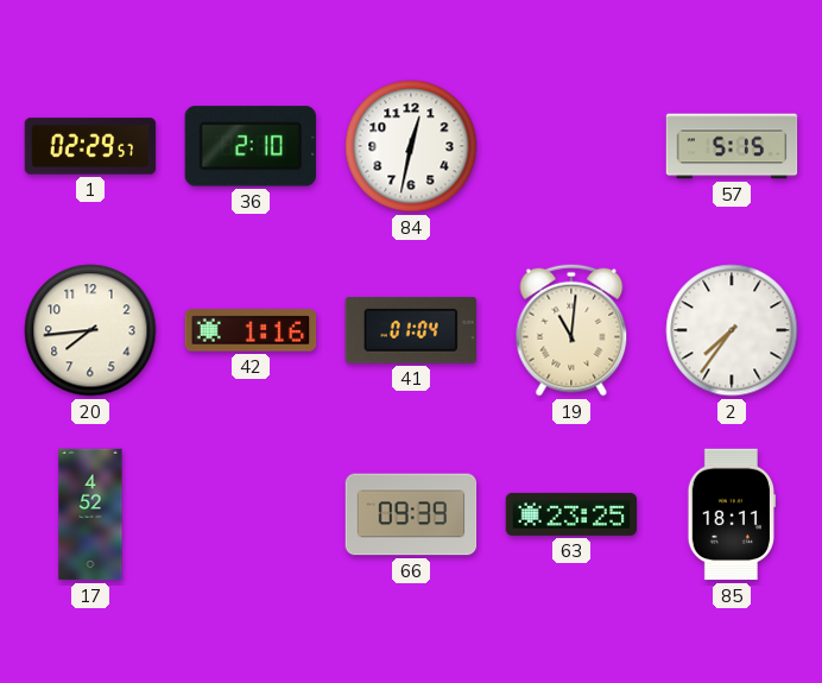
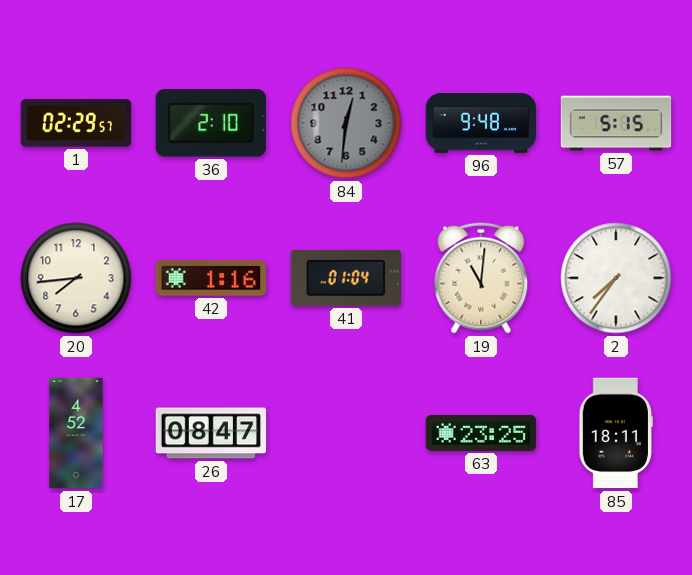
84: 12:32 -> 12:31
84 dial: white -> grey
96: none -> 9:48
26: none -> 08:47
66: 09:39 -> none
